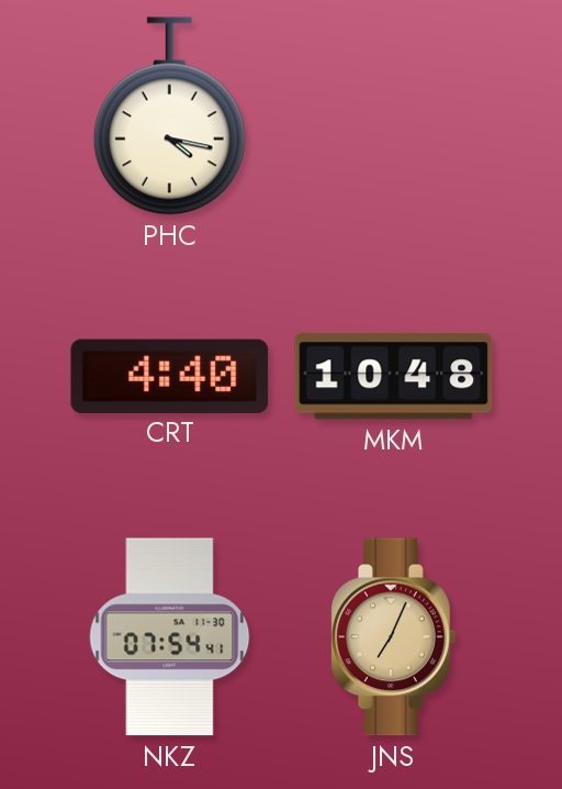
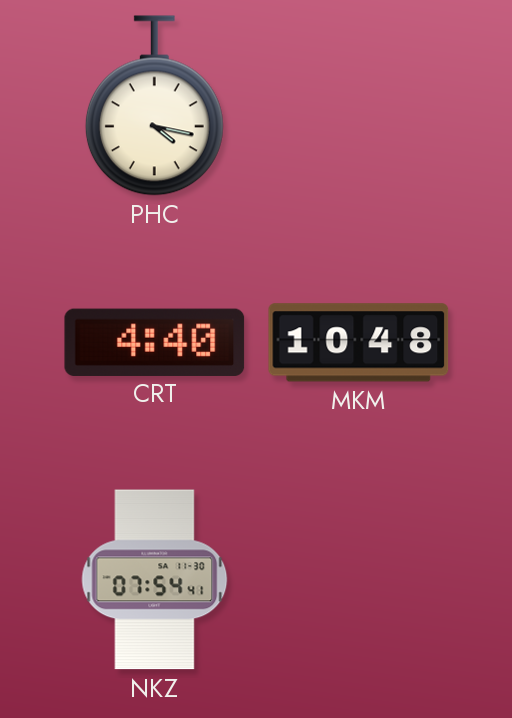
JNS: 7:04 -> none
